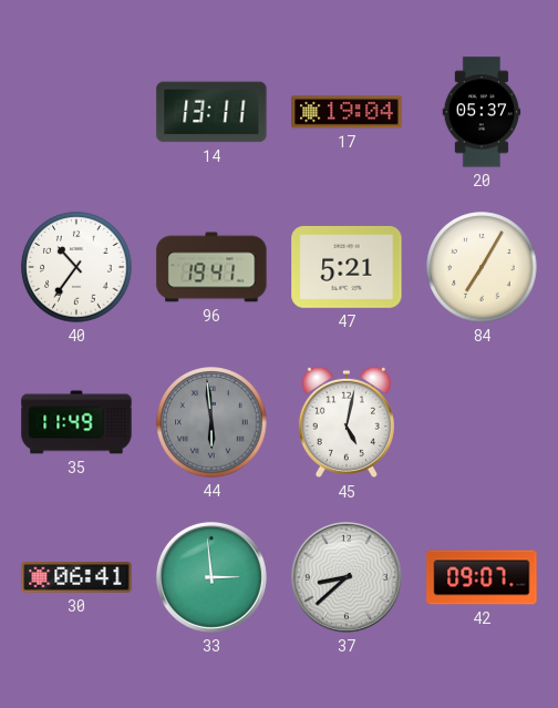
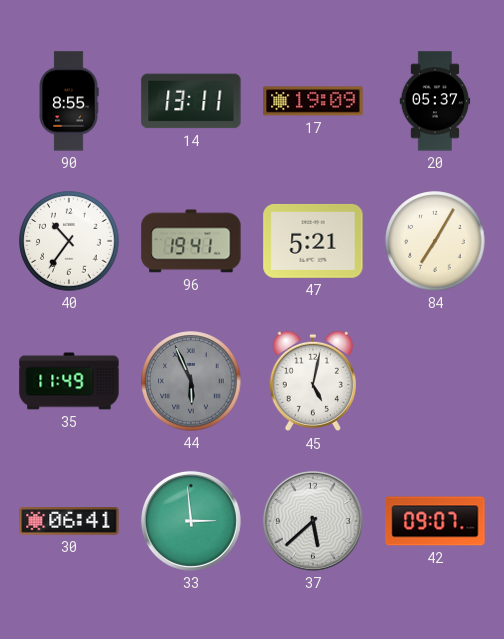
90: none -> 8:55
17: 19:04 -> 19:09
44: 5:59 -> 5:56
37: 8:38 -> 5:38
